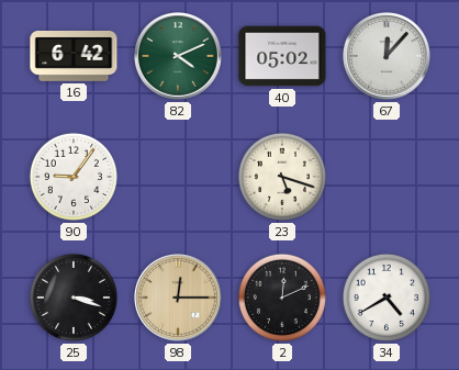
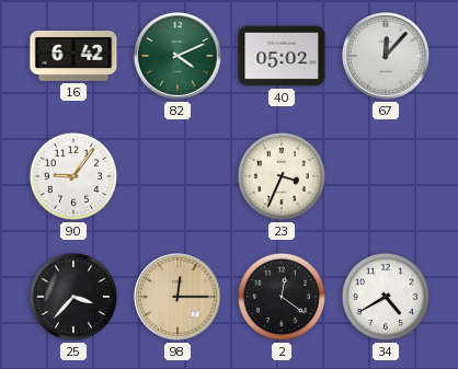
23: 5:18 -> 3:34
25: 3:18 -> 3:37
2: 12:11 -> 12:21
